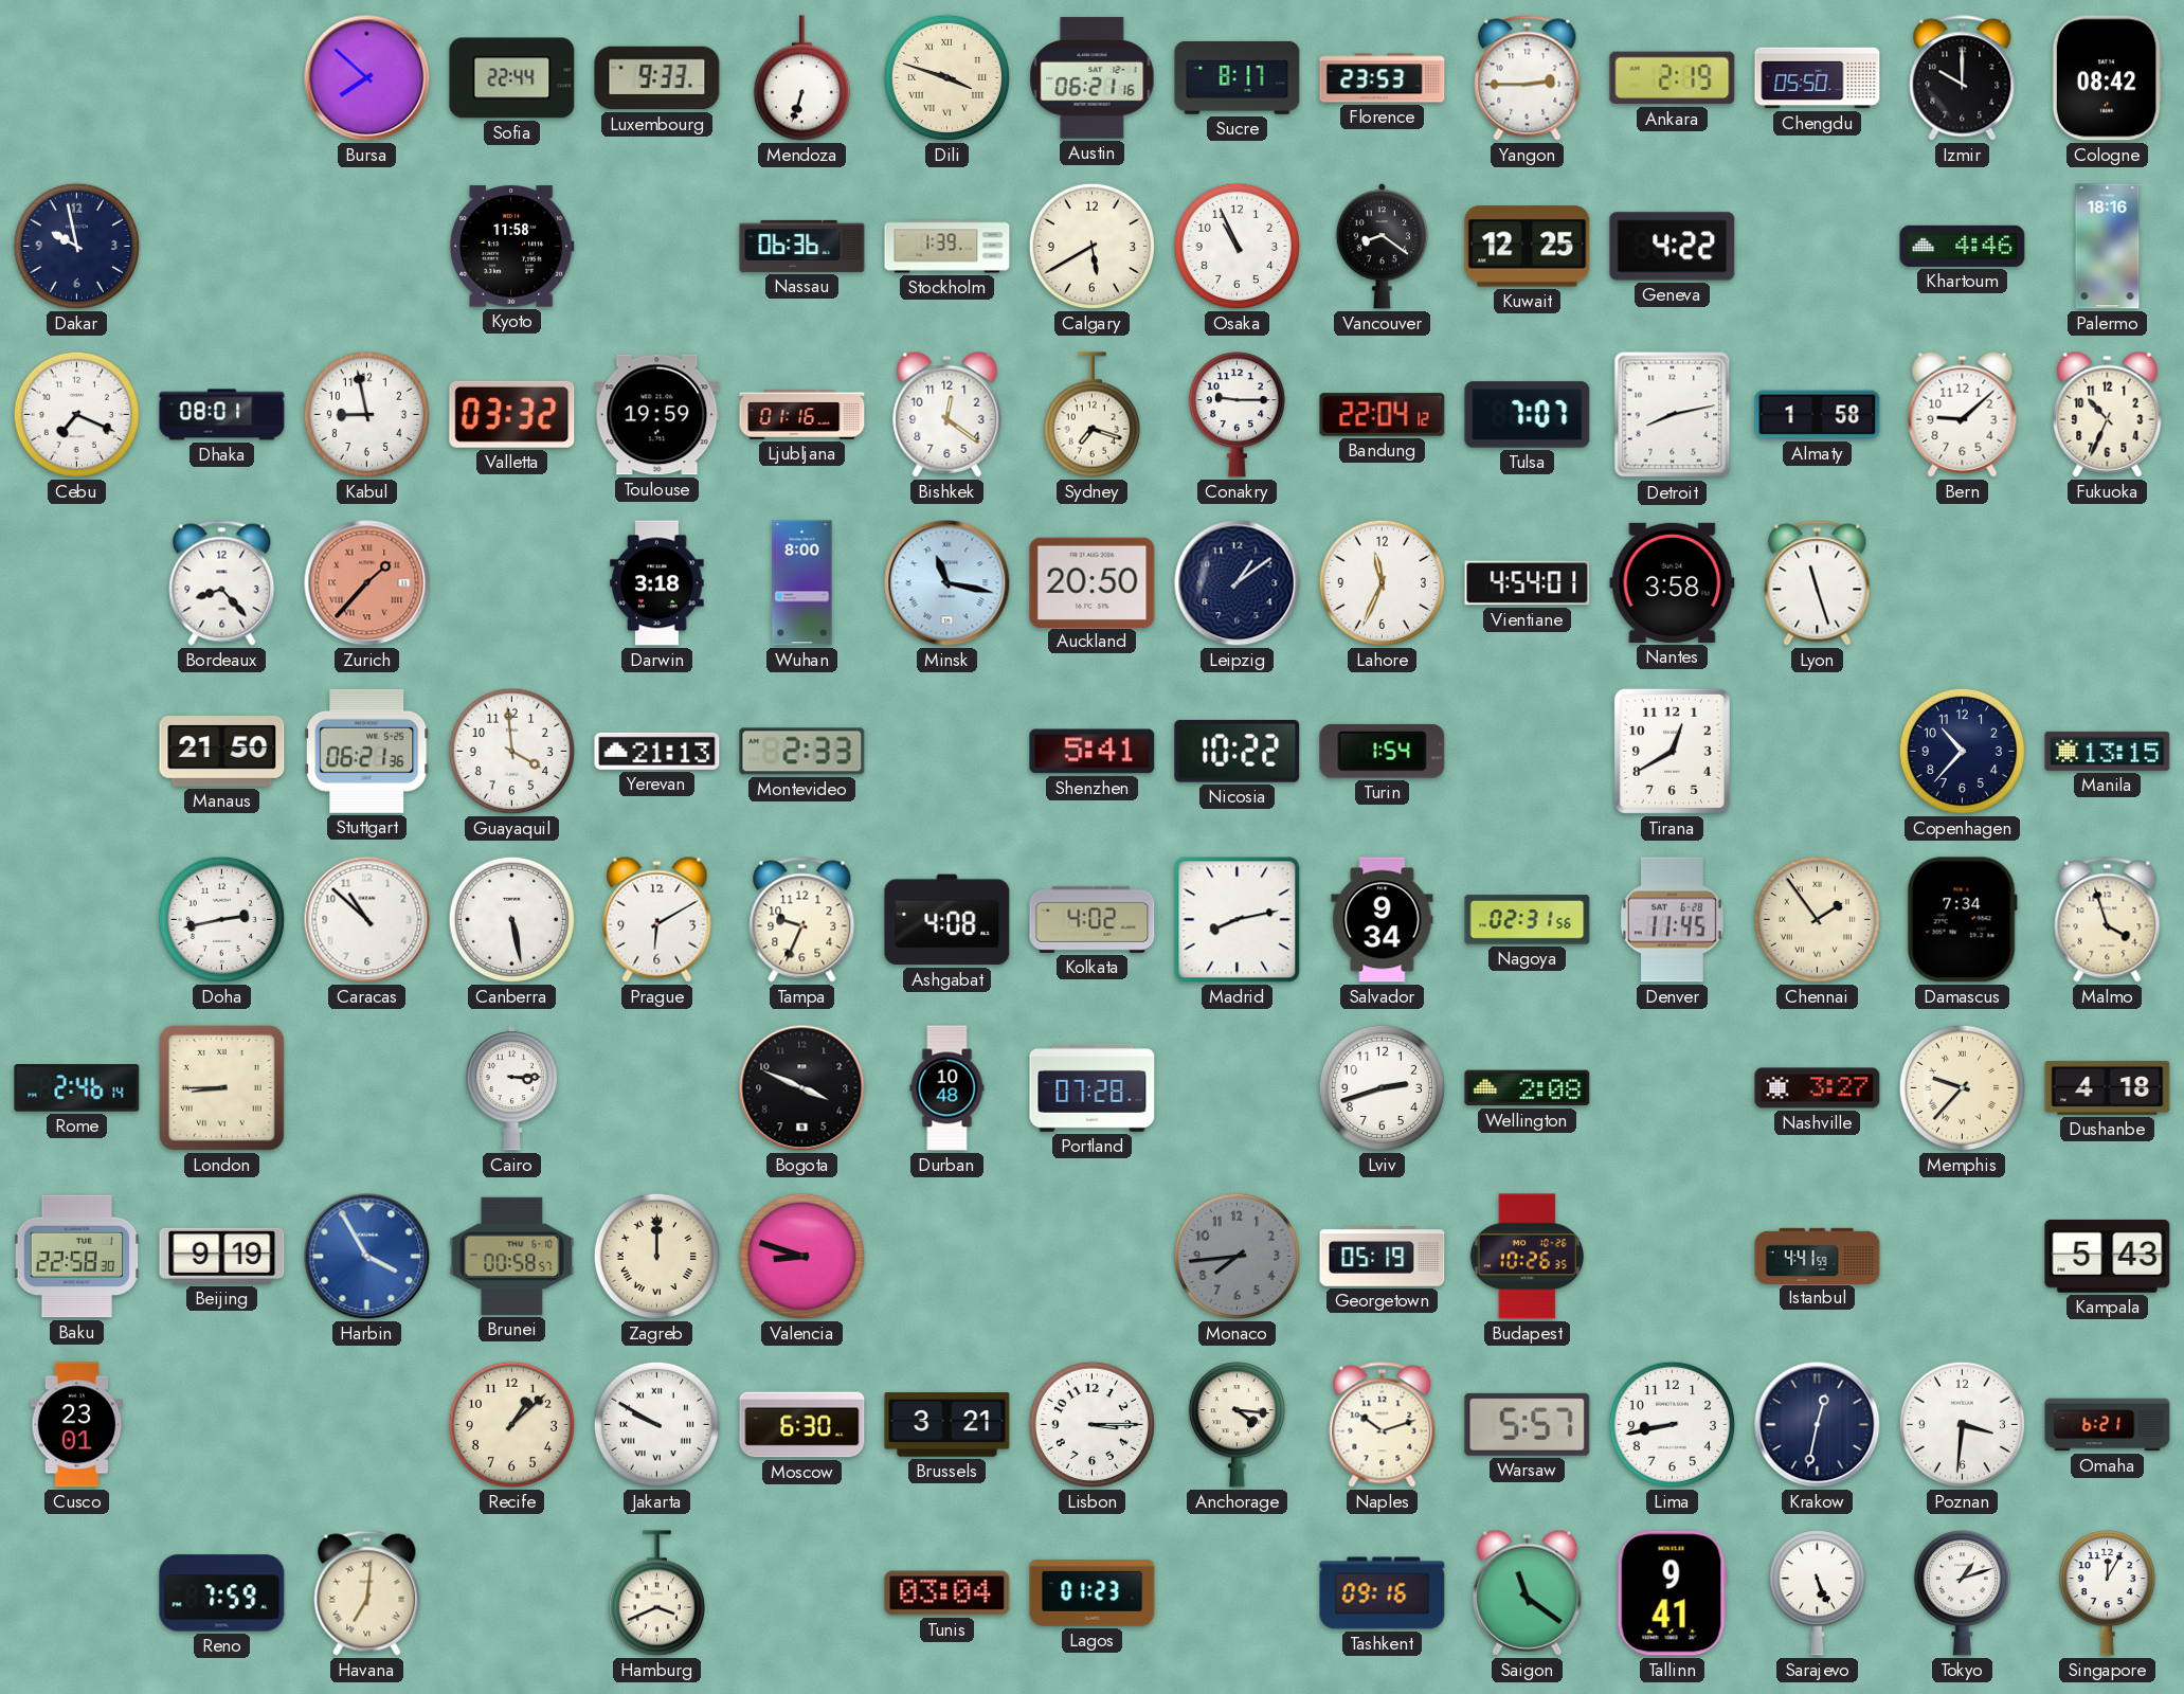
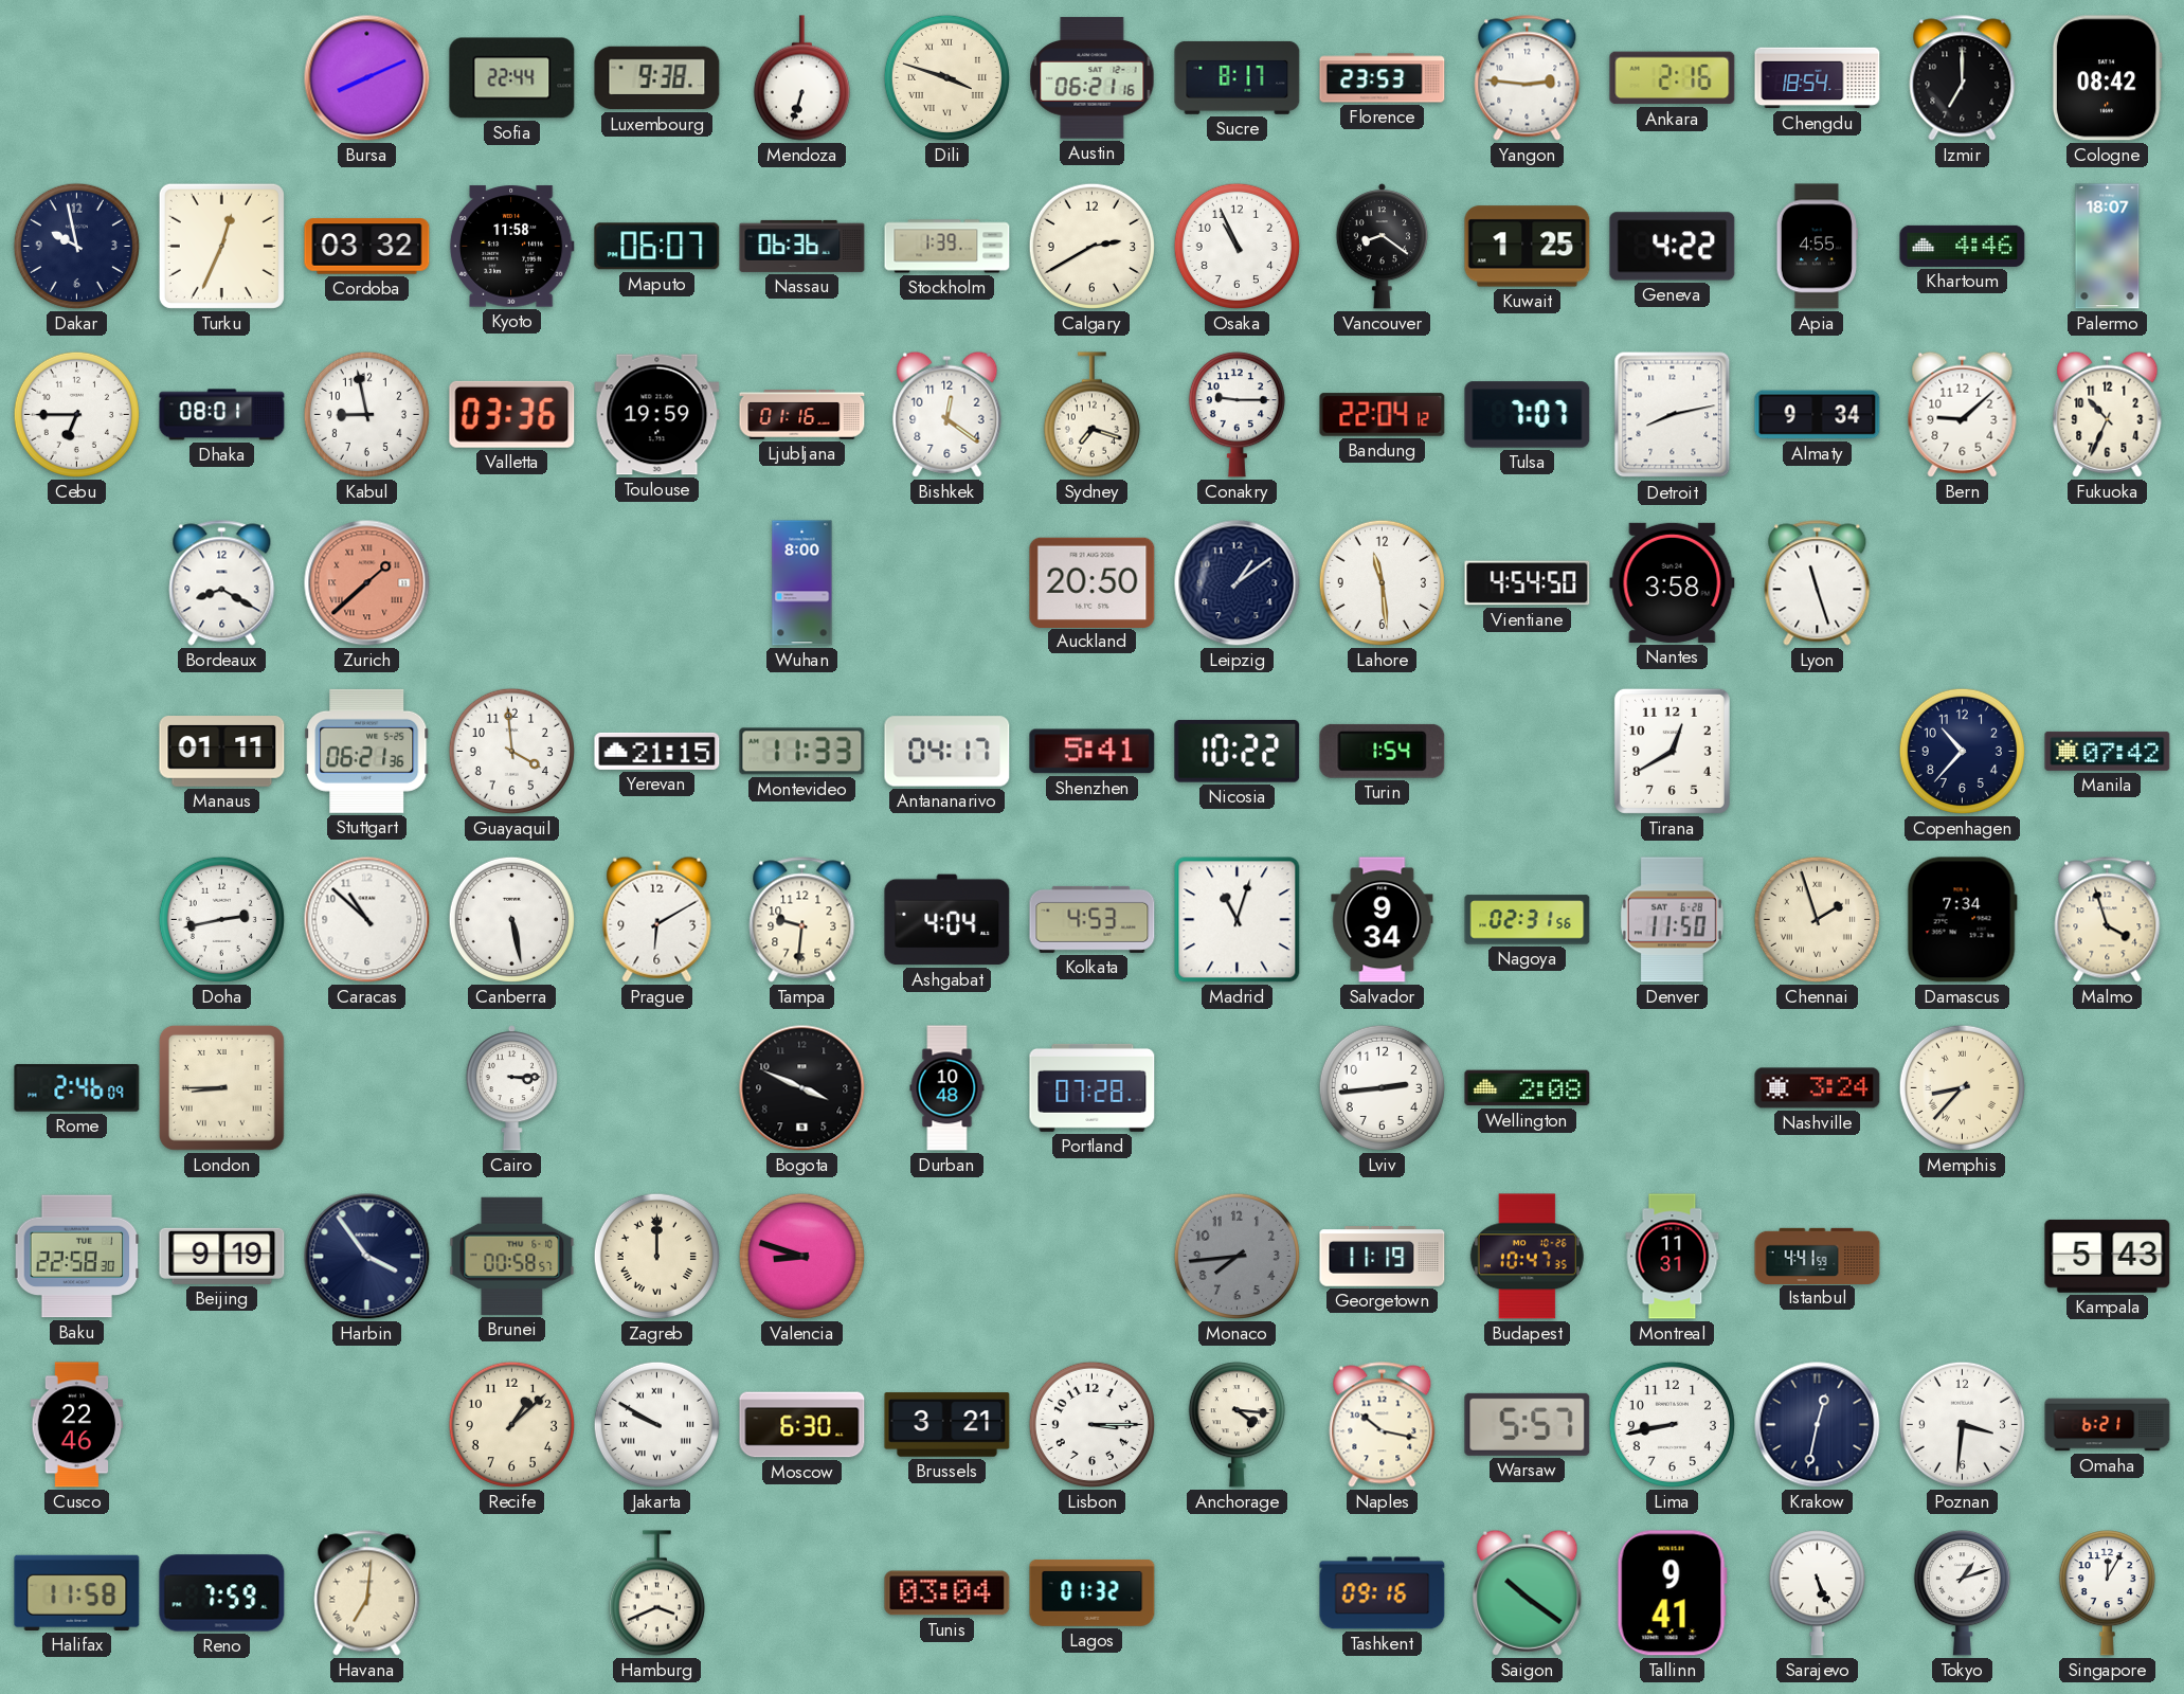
Bursa: 7:52 -> 8:11
Luxembourg: 9:33 -> 9:38
Yangon: 2:45 -> 2:46
Ankara: 2:19 -> 2:16
Chengdu: 05:50 -> 18:54
Izmir: 10:00 -> 7:00
Turku: none -> 12:34
Cordoba: none -> 03:32
Maputo: none -> 06:07
Calgary: 5:40 -> 2:40
Kuwait: 12:25 -> 1:25
Apia: none -> 4:55
Palermo: 18:16 -> 18:07
Cebu: 7:19 -> 6:45
Valletta: 03:32 -> 03:36
Almaty: 1:58 -> 9:34
Bordeaux: 8:23 -> 8:20
Zurich: 1:37 -> 1:38
Darwin: 3:18 -> none
Minsk: 11:17 -> none
Lahore: 11:34 -> 11:29
Vientiane: 4:54:01 -> 4:54:50
Manaus: 21:50 -> 01:11
Yerevan: 21:13 -> 21:15
Montevideo: 2:33 -> 11:33
Antananarivo: none -> 04:17
Manila: 13:15 -> 07:42
Tampa: 9:34 -> 9:31
Ashgabat: 4:08 -> 4:04
Kolkata: 4:02 -> 4:53
Madrid: 8:13 -> 11:03
Denver: 11:45 -> 11:50
Chennai: 1:54 -> 1:57
Rome: 2:46:14 -> 2:46:09
Lviv: 2:42 -> 2:44
Nashville: 3:27 -> 3:24
Memphis: 9:37 -> 8:37
Dushanbe: 4:18 -> none
Harbin: 3:55 -> 3:54
Harbin dial: blue -> navy
Georgetown: 05:19 -> 11:19
Budapest: 10:26 -> 10:47
Montreal: none -> 11:31
Cusco: 23:01 -> 22:46
Naples: 10:12 -> 10:17
Halifax: none -> 11:58
Lagos: 01:23 -> 01:32
Saigon: 11:21 -> 10:21
